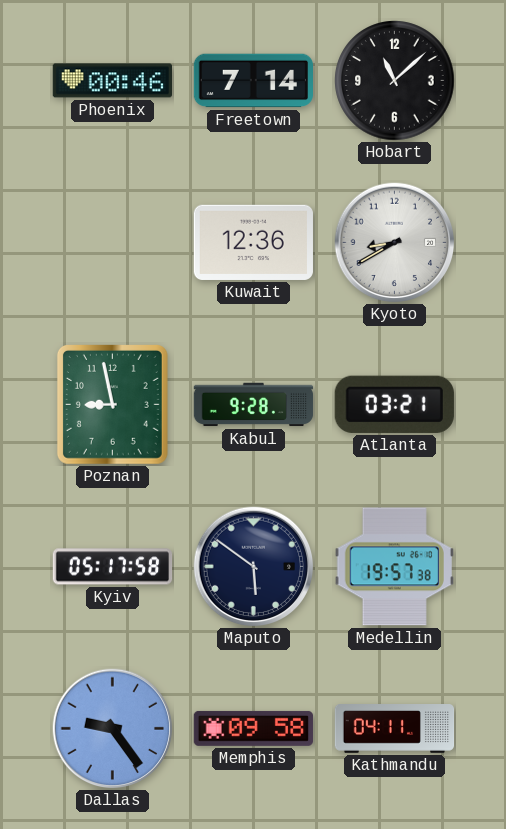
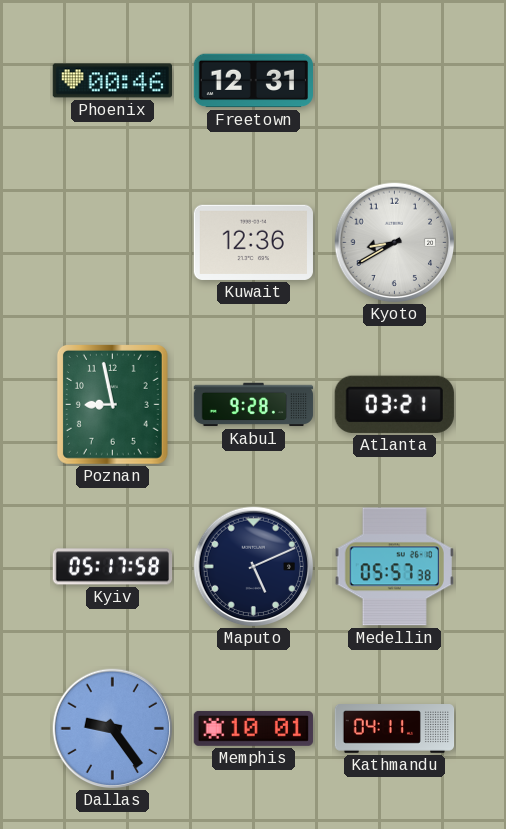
Freetown: 7:14 -> 12:31
Hobart: 11:08 -> none
Maputo: 5:51 -> 5:11
Medellin: 19:57 -> 05:57
Memphis: 09:58 -> 10:01
